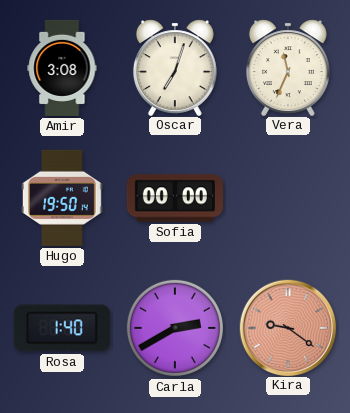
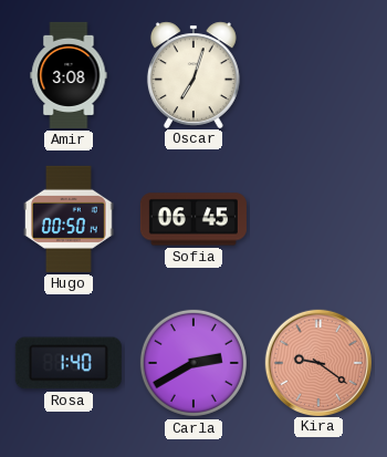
Vera: 11:34 -> none
Hugo: 19:50 -> 00:50
Sofia: 00:00 -> 06:45
